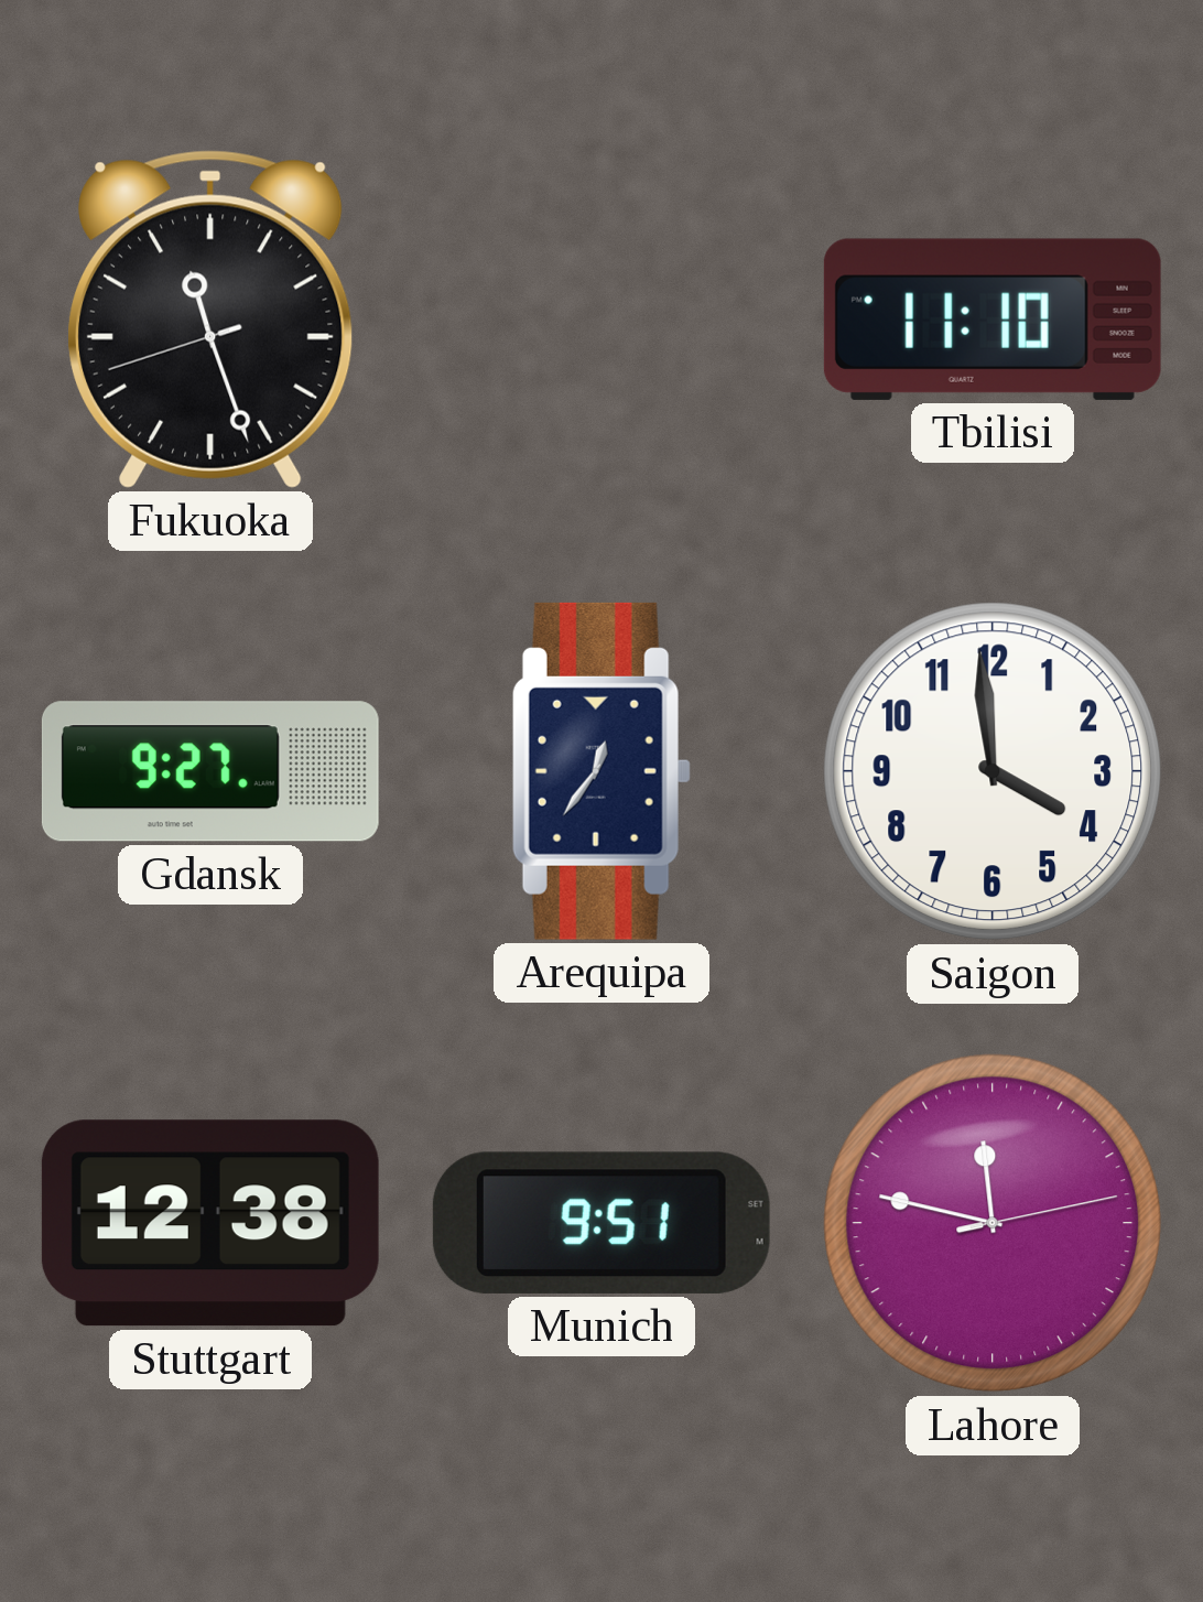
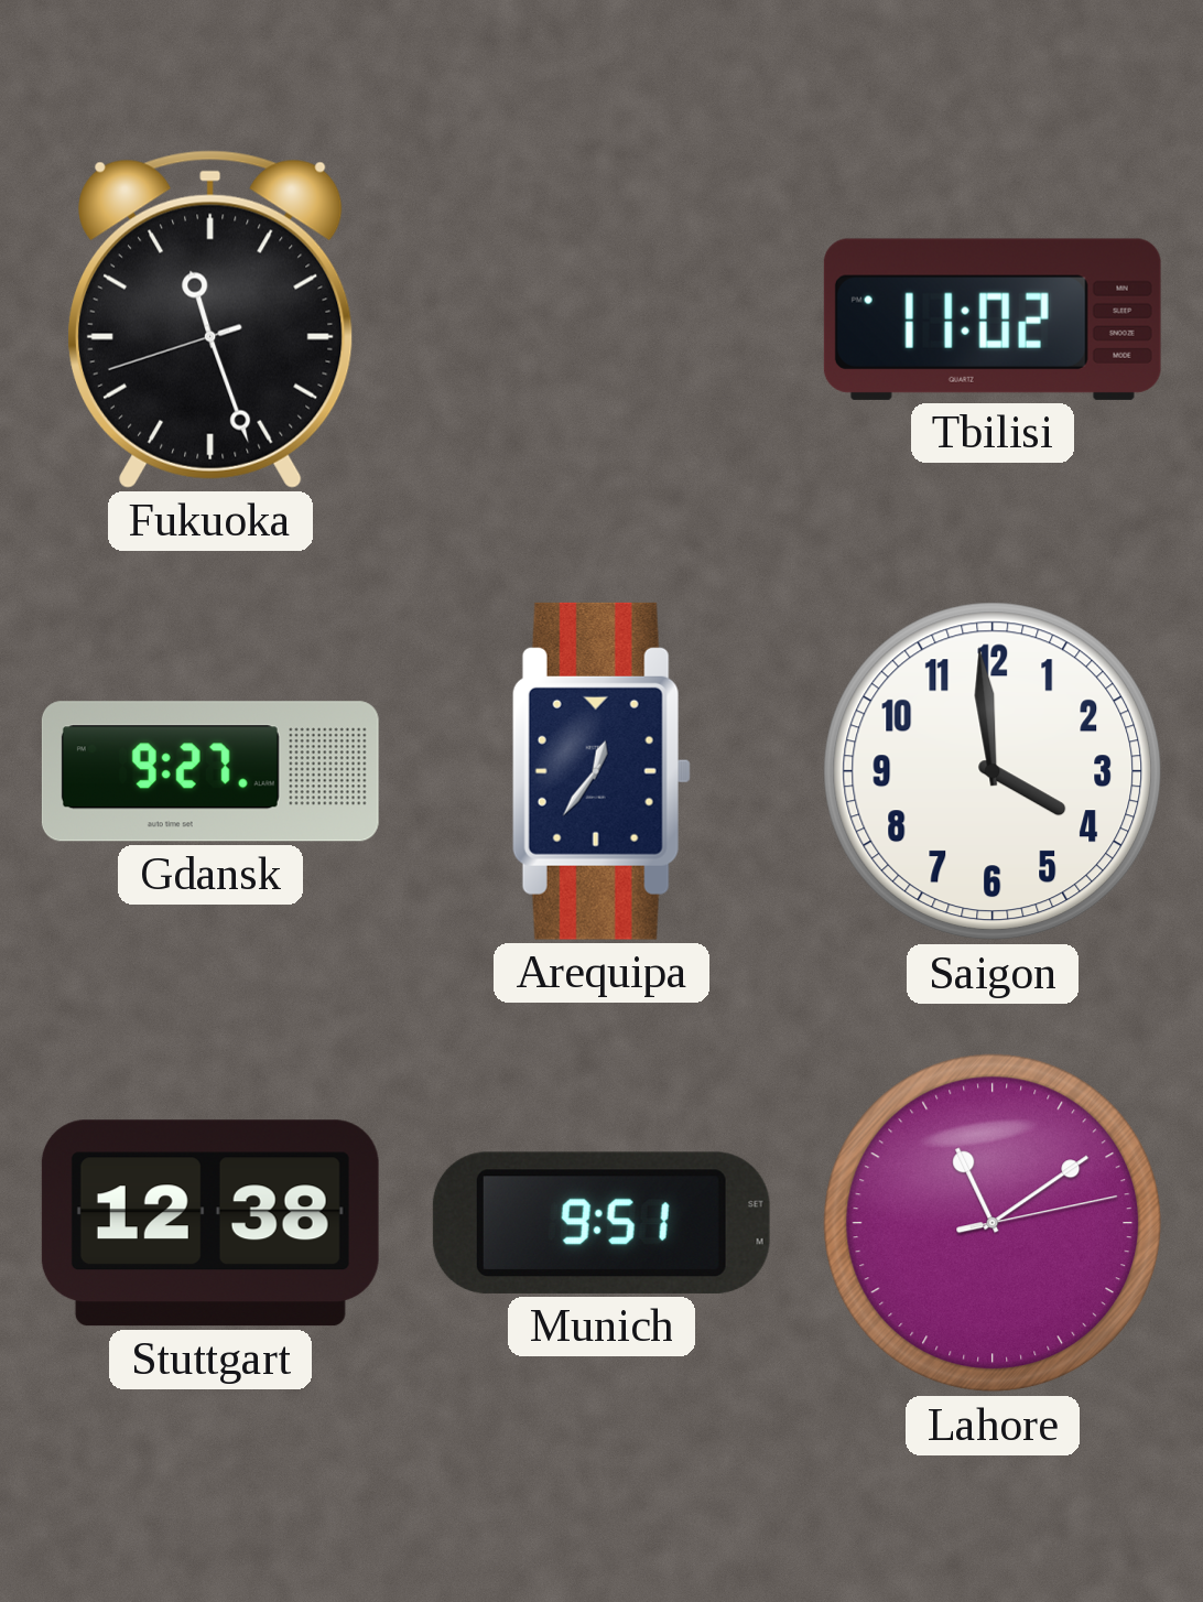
Tbilisi: 11:10 -> 11:02
Lahore: 11:47 -> 11:09
